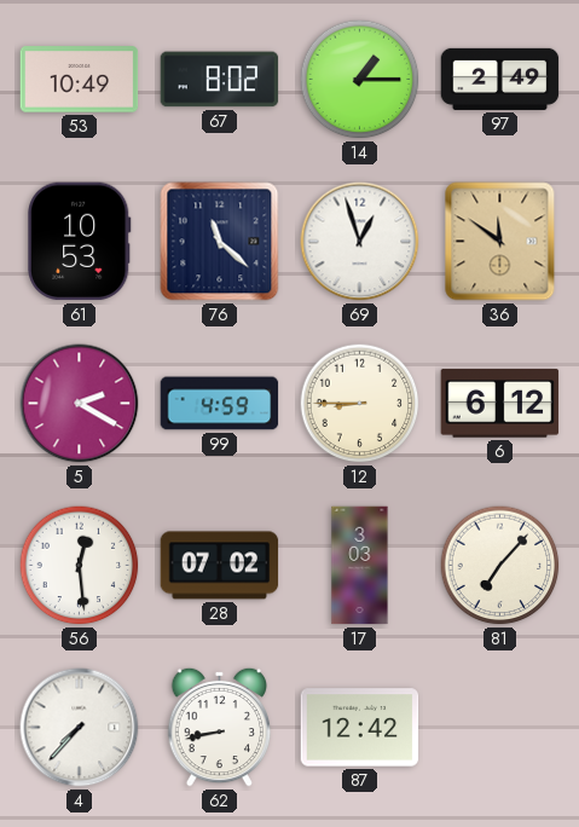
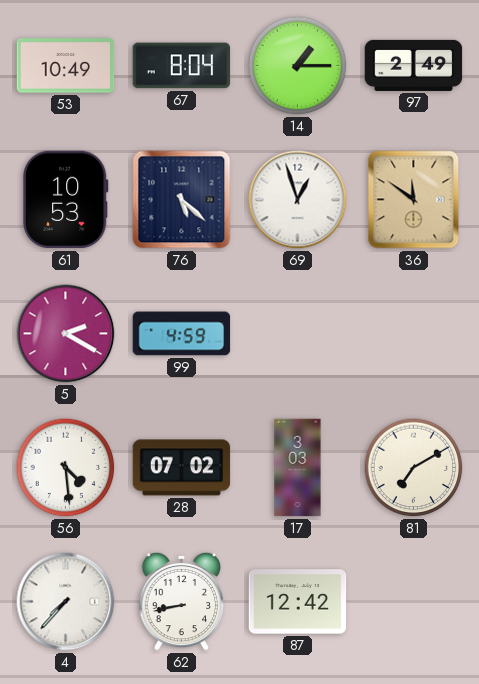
67: 8:02 -> 8:04
76: 11:22 -> 5:22
12: 8:45 -> none
6: 6:12 -> none
56: 12:29 -> 4:29
81: 7:07 -> 7:10
